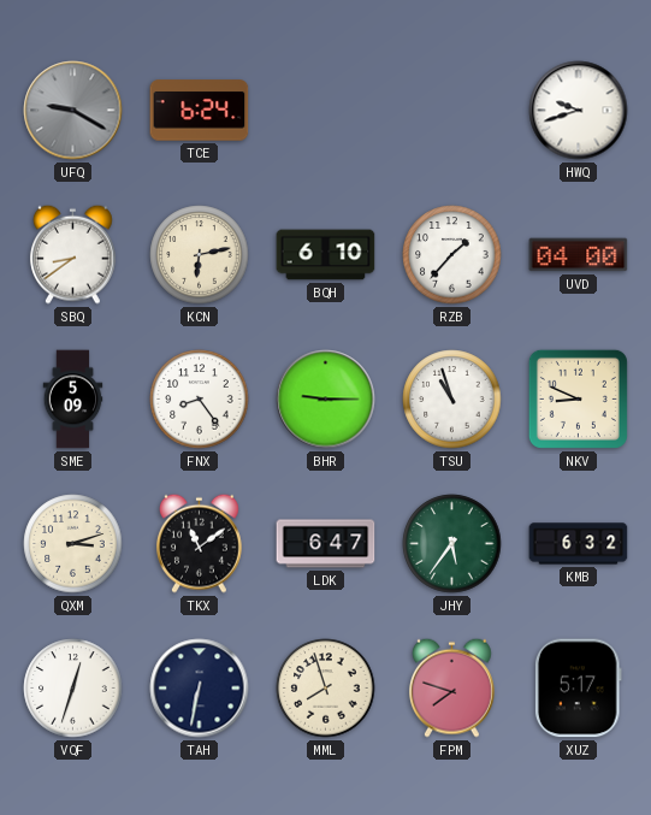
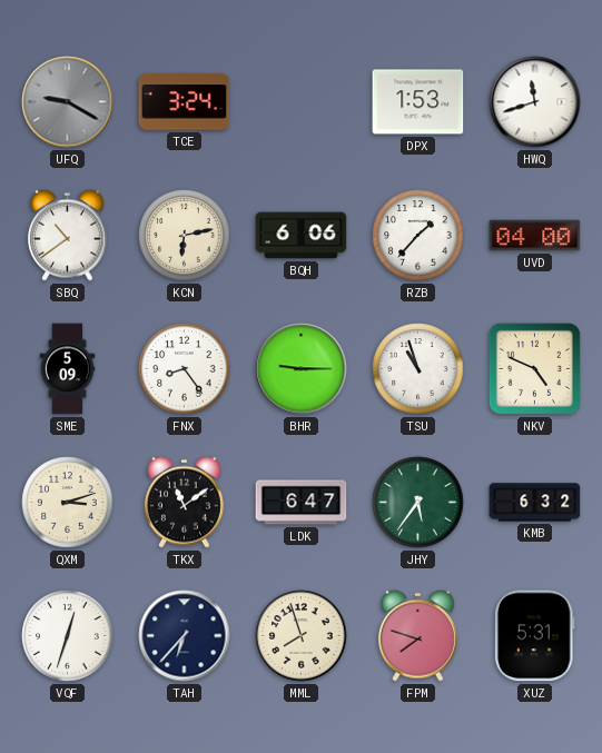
TCE: 6:24 -> 3:24
DPX: none -> 1:53
HWQ: 9:42 -> 11:42
SBQ: 8:39 -> 10:39
BQH: 6:10 -> 6:06
NKV: 8:49 -> 4:49
TAH: 6:32 -> 6:37
XUZ: 5:17 -> 5:31
